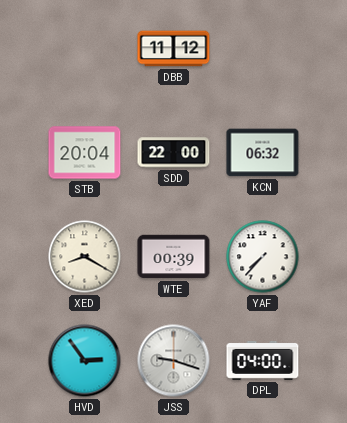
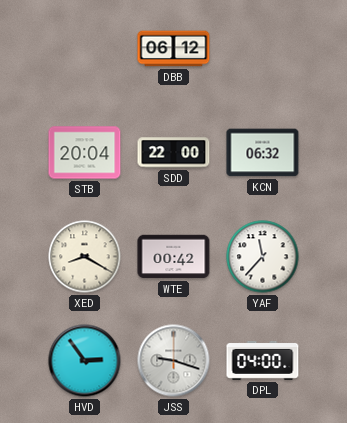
DBB: 11:12 -> 06:12
WTE: 00:39 -> 00:42
YAF: 7:37 -> 11:37
